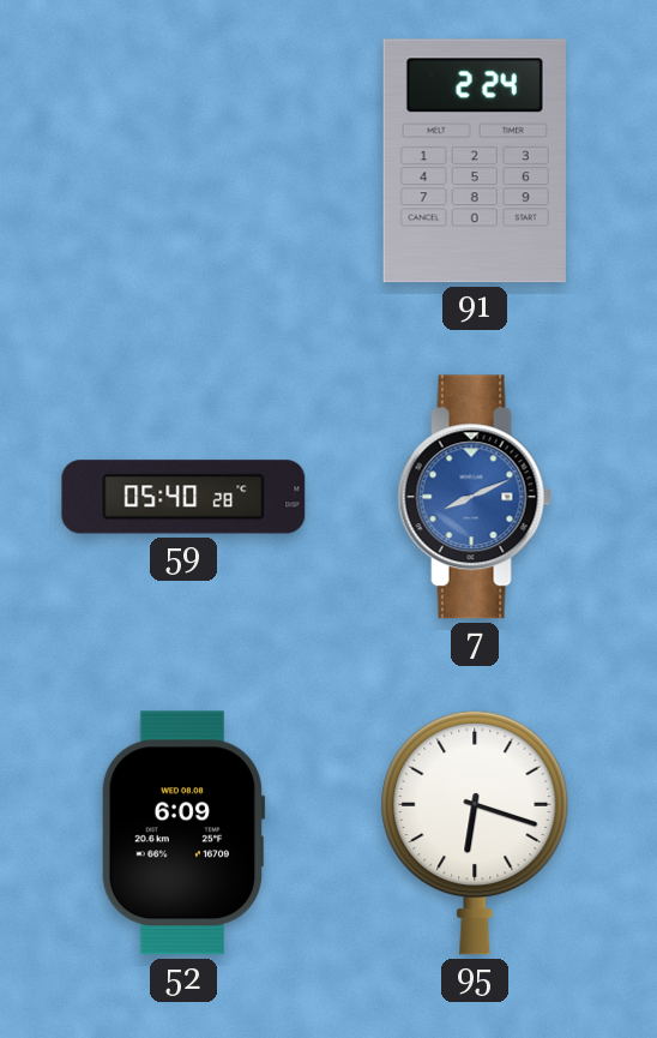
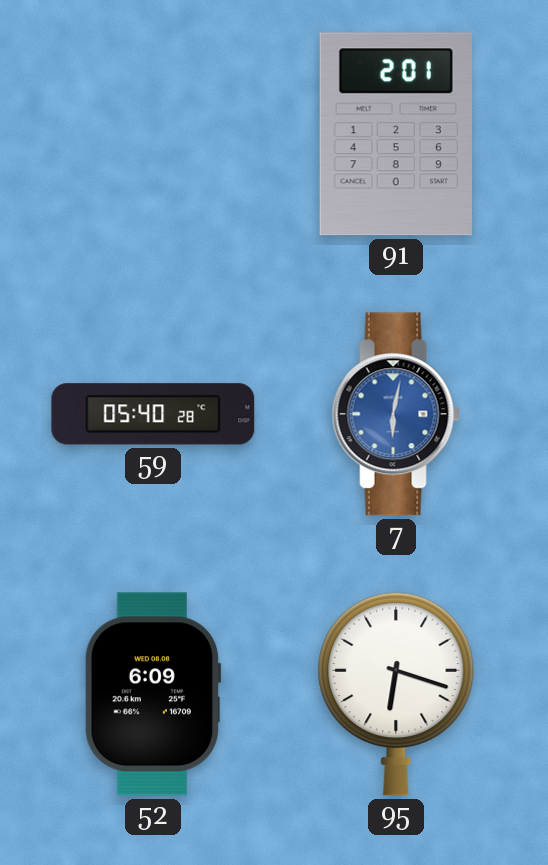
91: 2:24 -> 2:01
7: 8:11 -> 6:02
